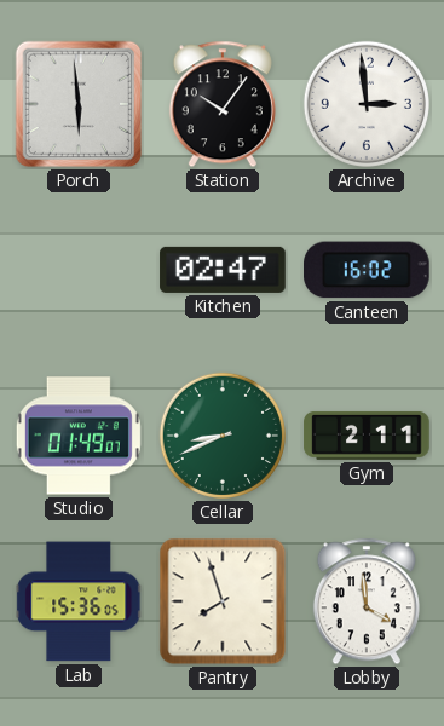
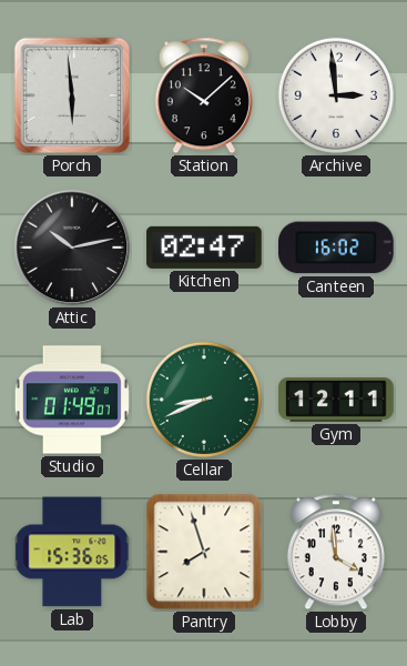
Station: 10:06 -> 10:08
Attic: none -> 10:13
Gym: 2:11 -> 12:11
